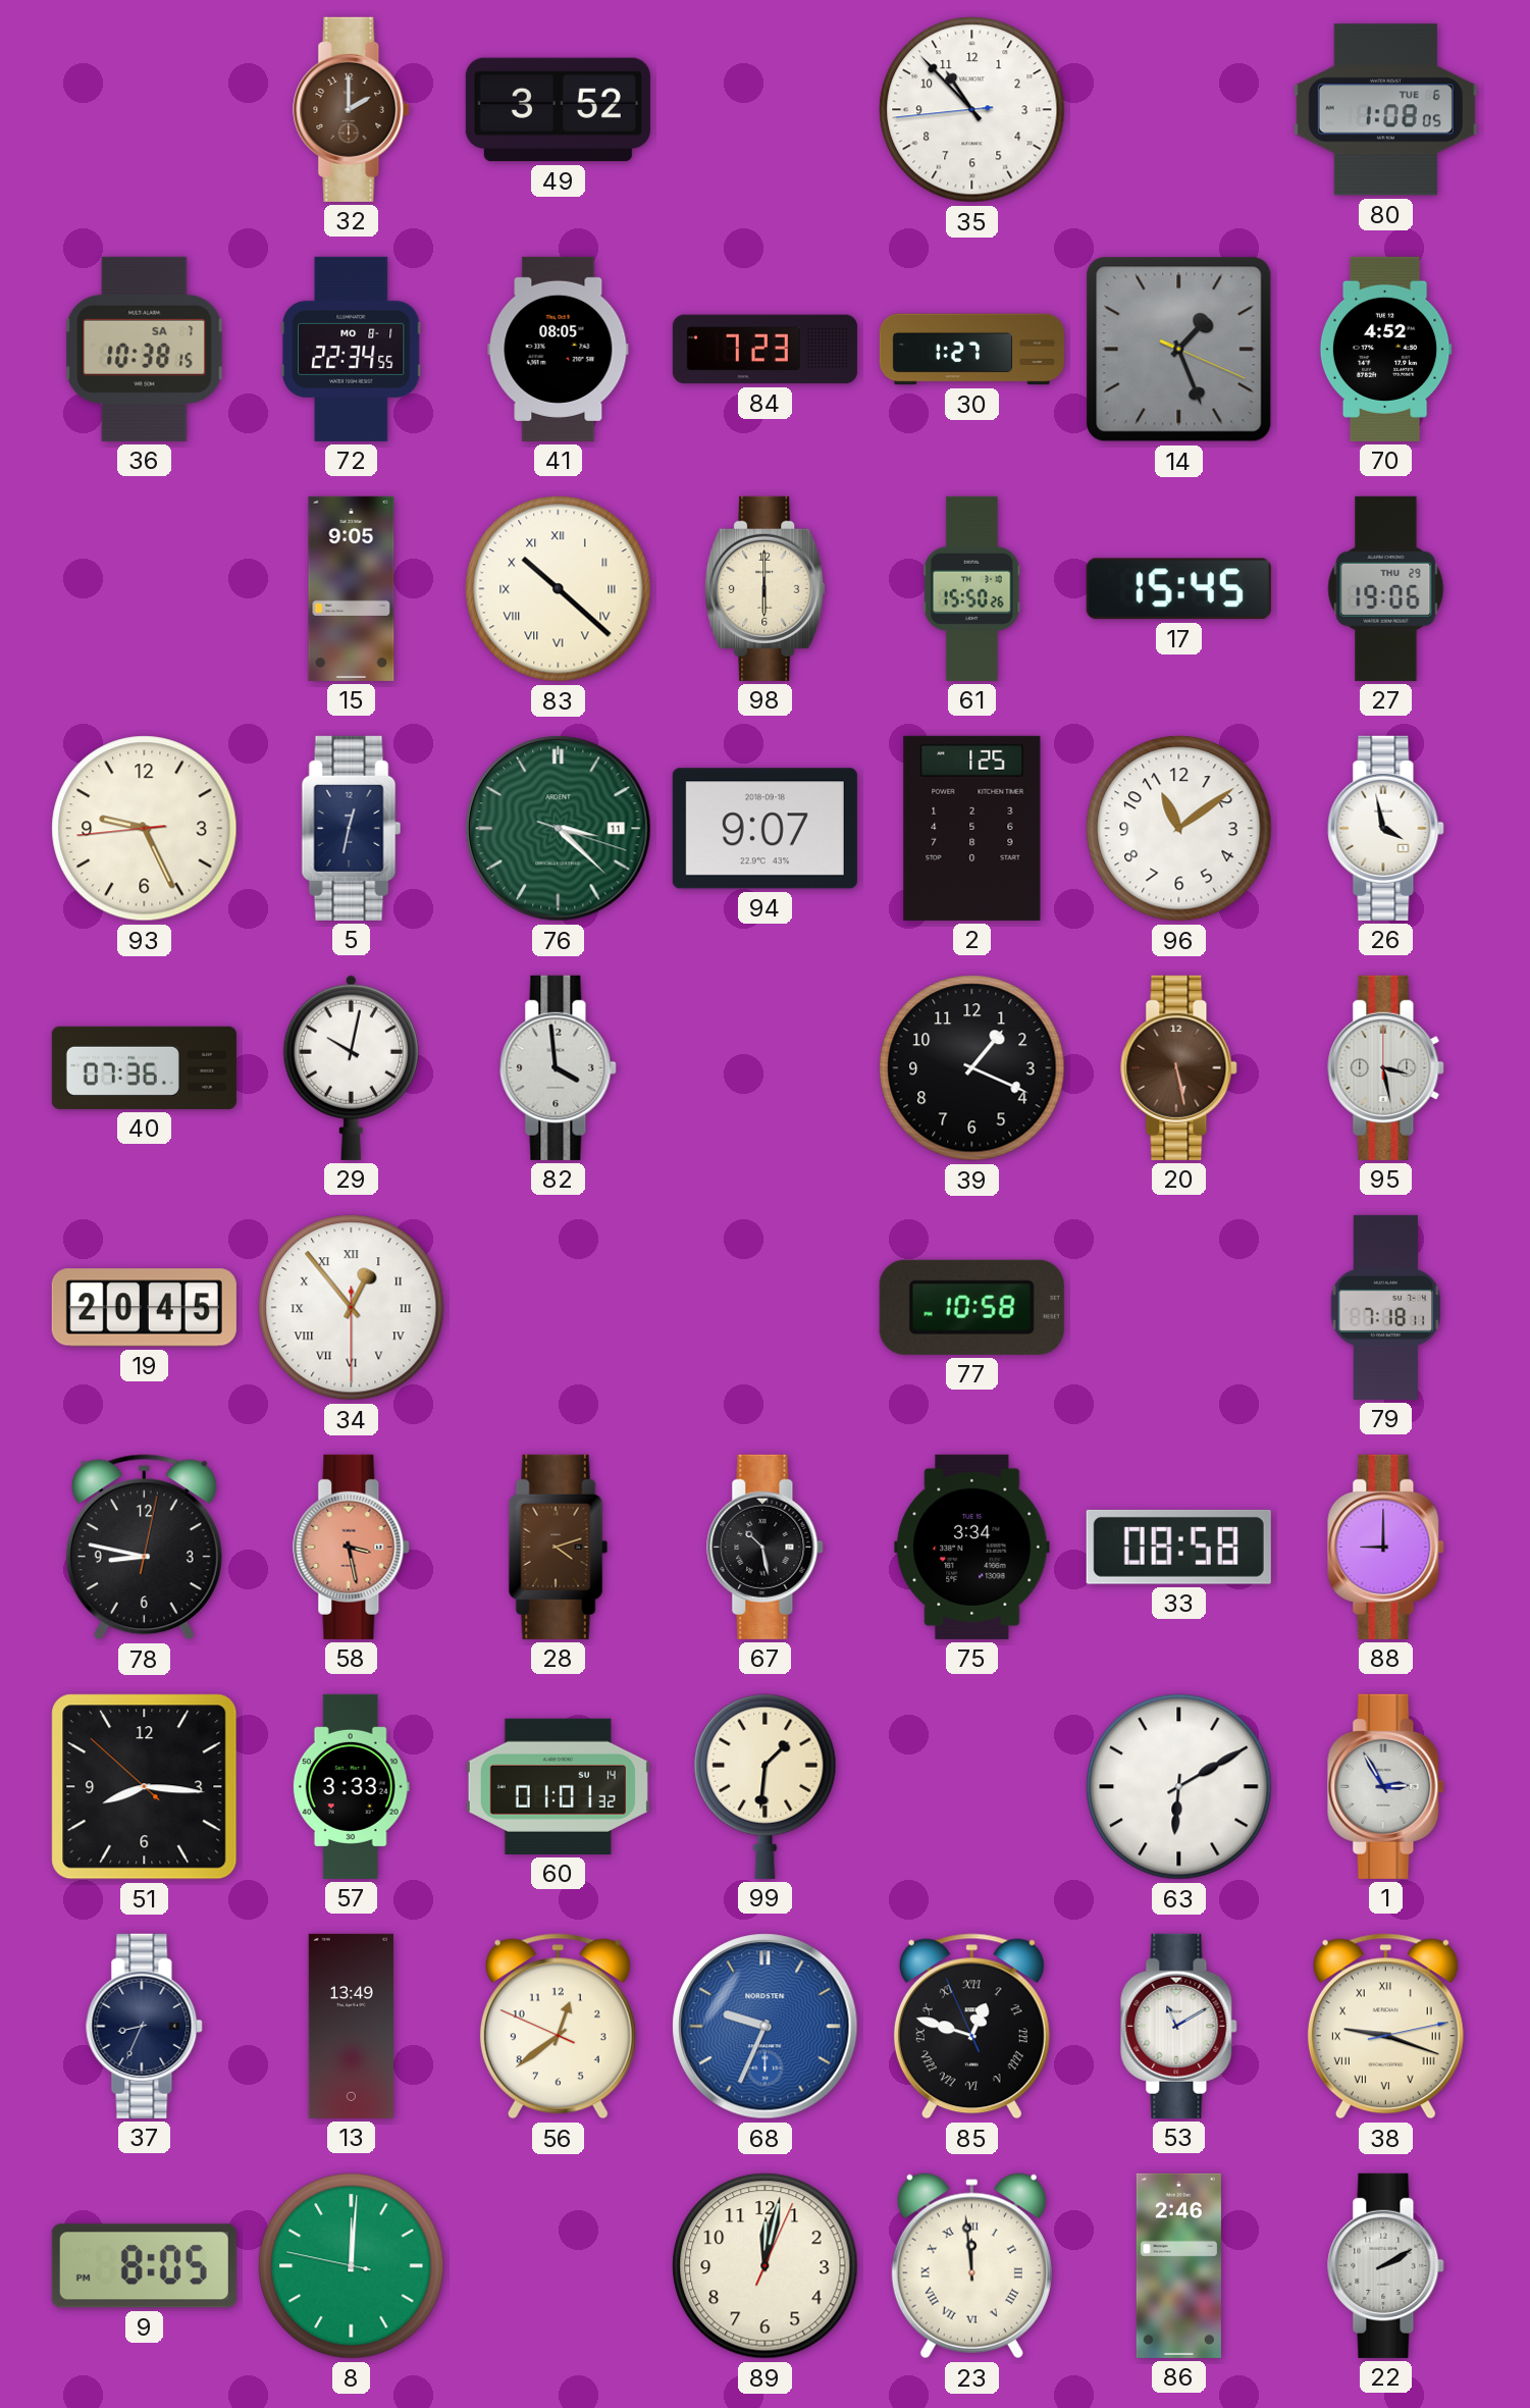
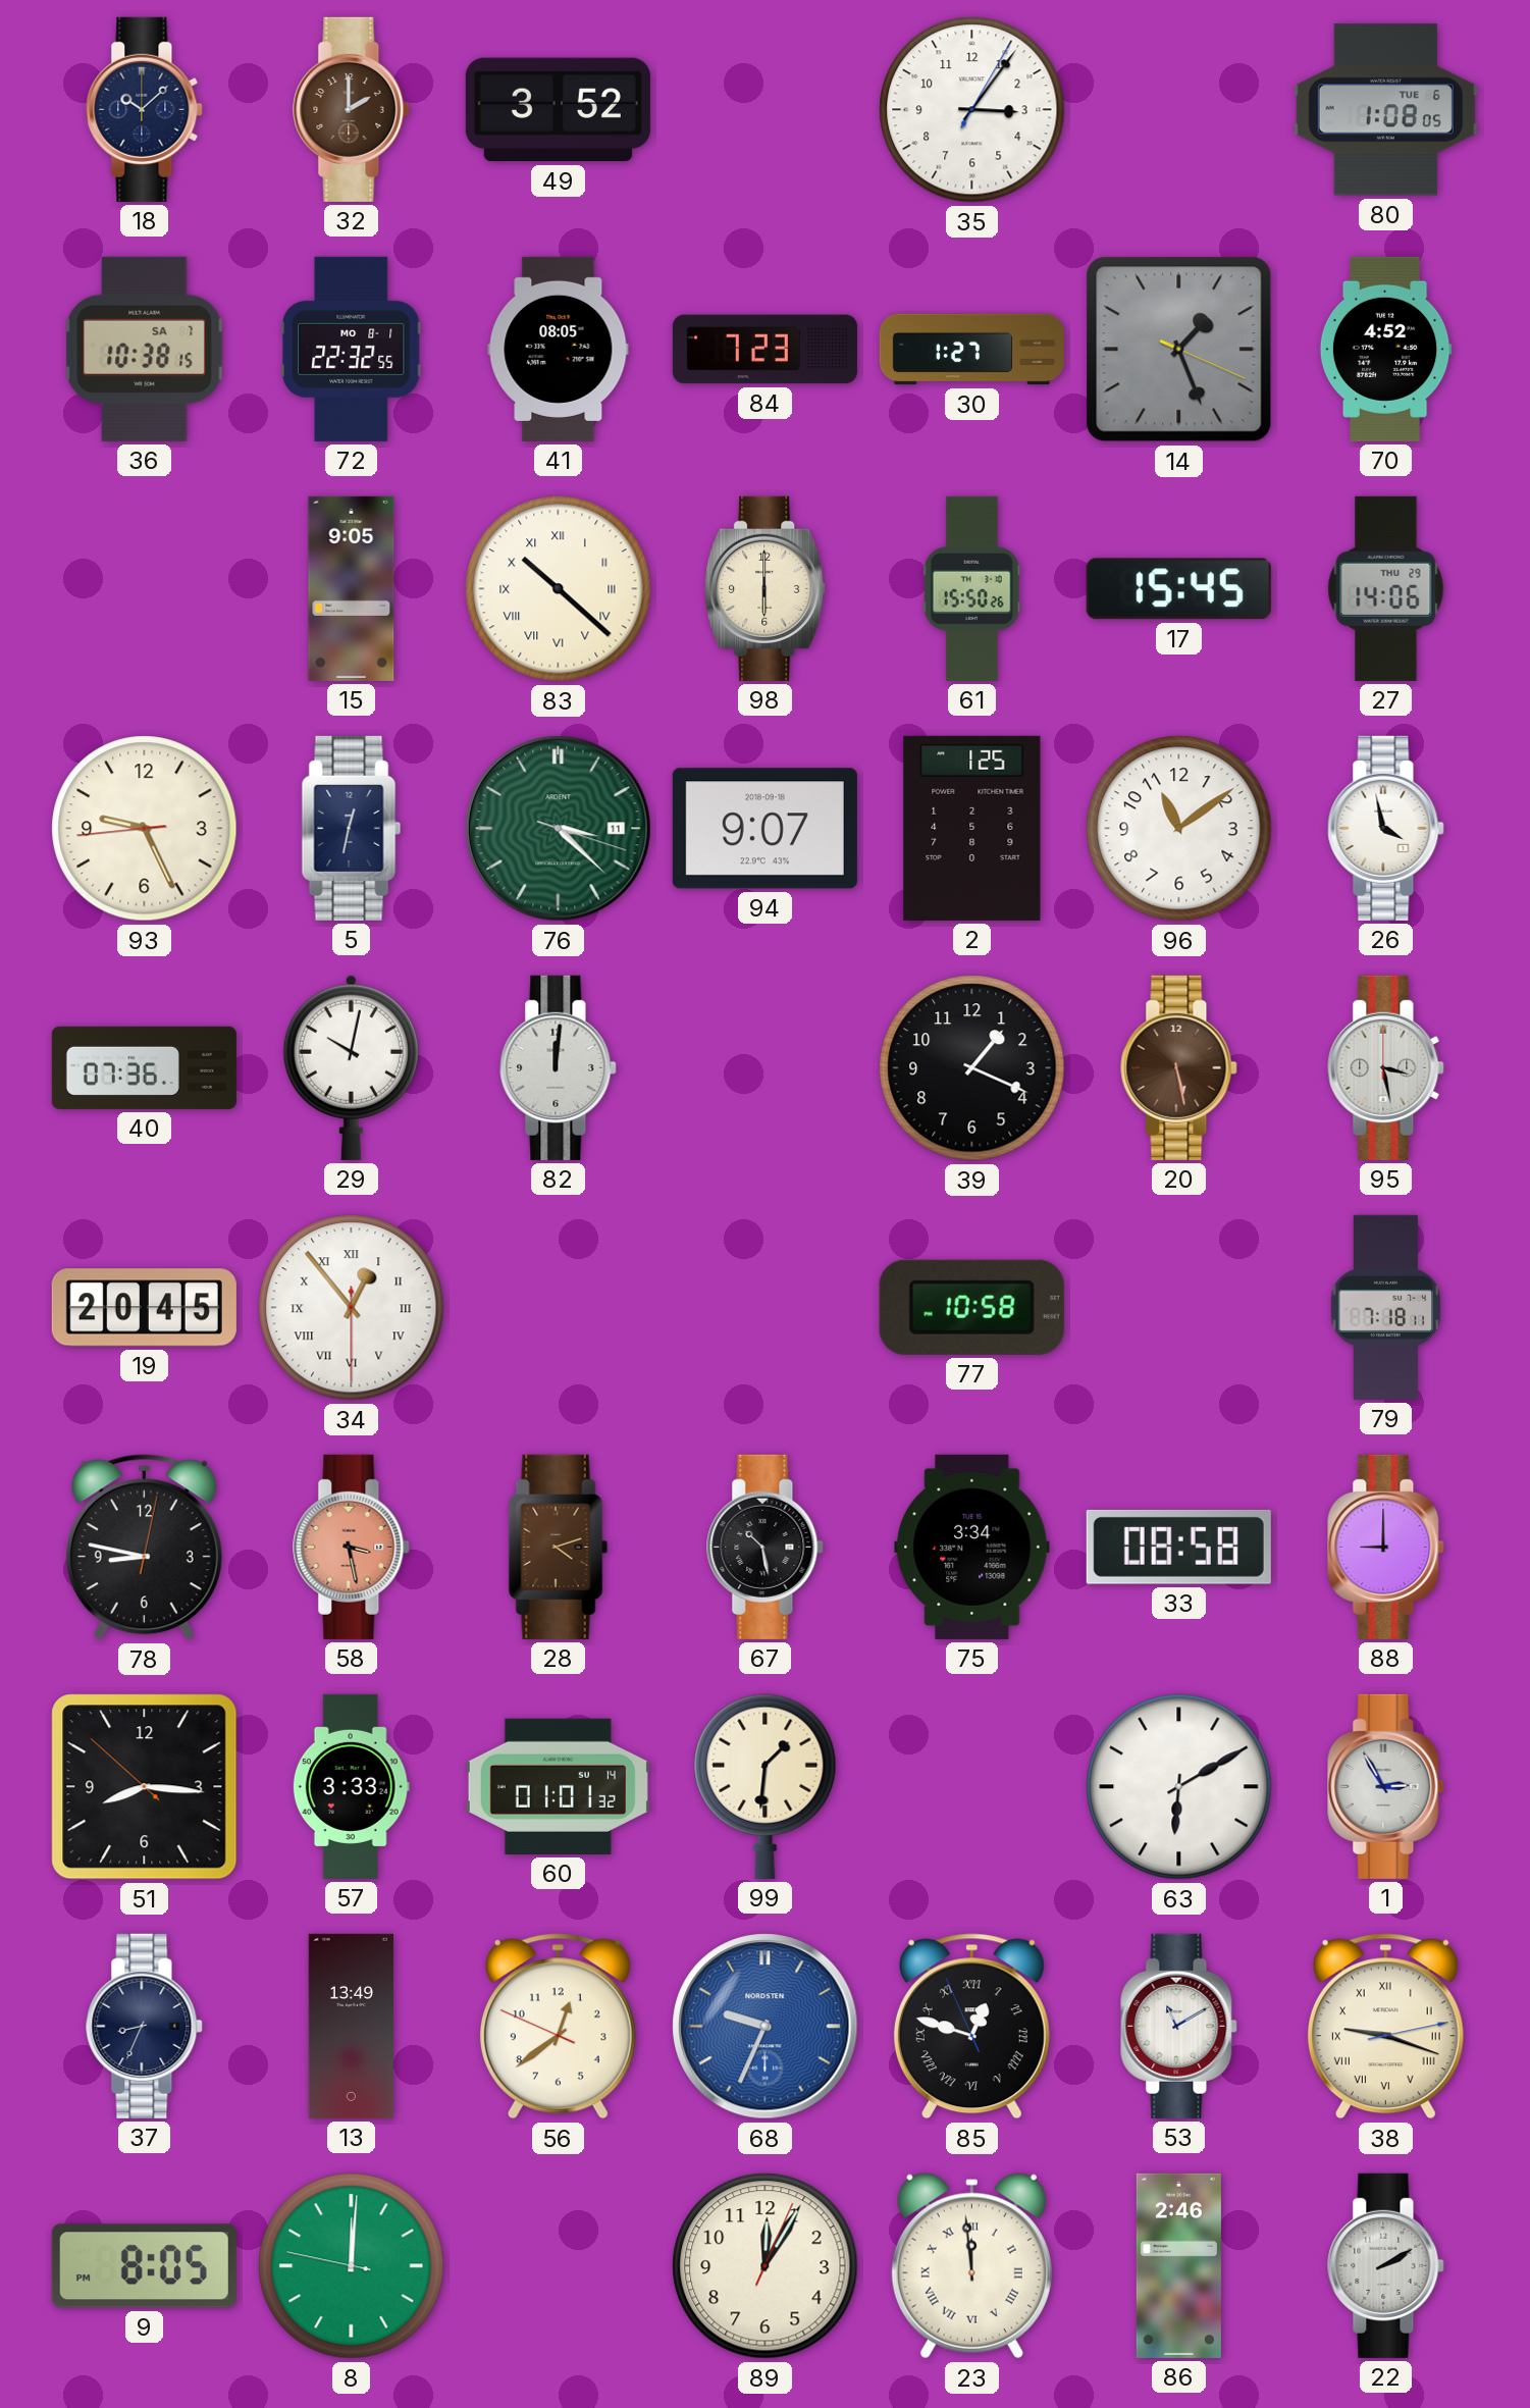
18: none -> 10:08
35: 10:52 -> 3:06
72: 22:34 -> 22:32
27: 19:06 -> 14:06
82: 3:59 -> 12:01
89: 12:02 -> 12:05
